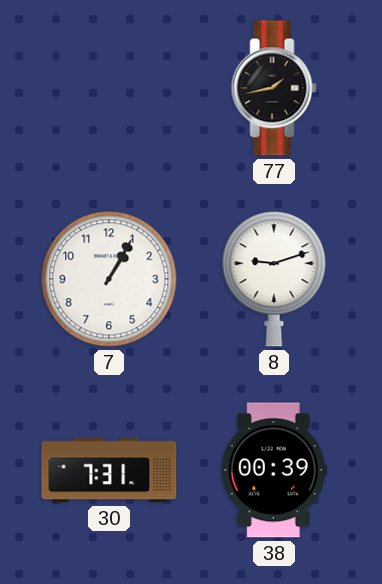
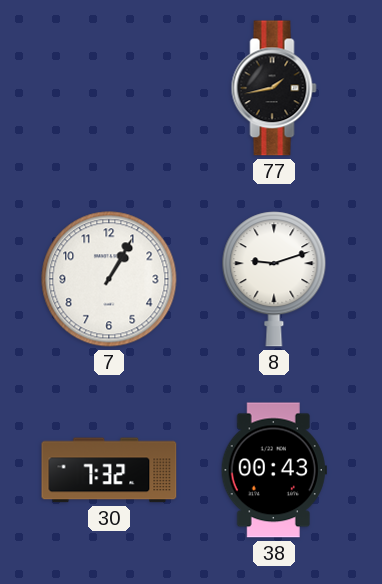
30: 7:31 -> 7:32
38: 00:39 -> 00:43
